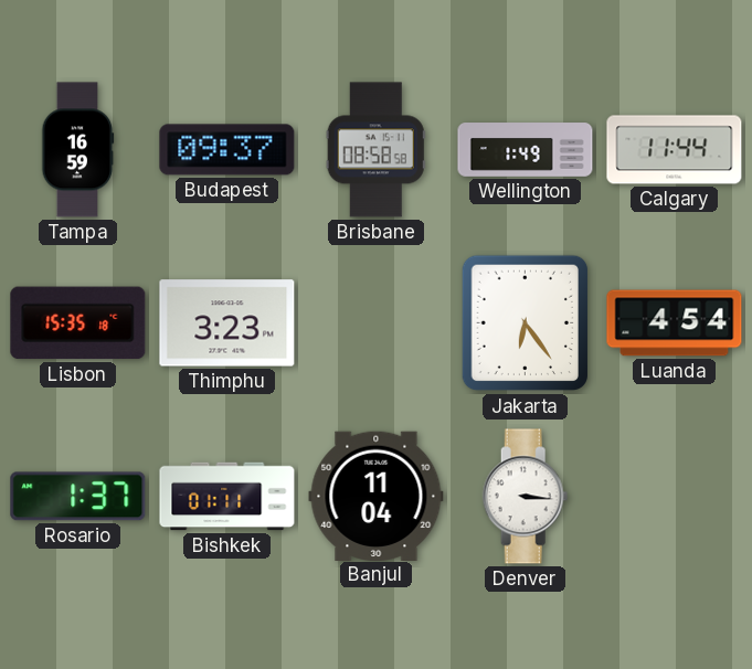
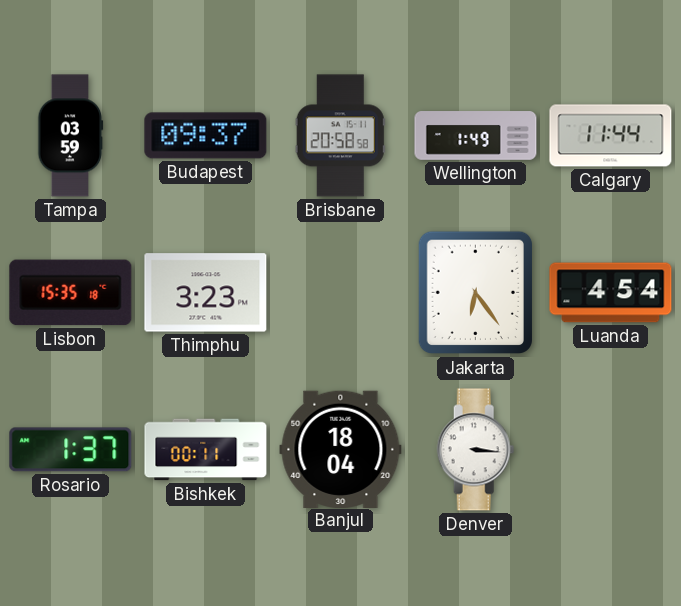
Tampa: 16:59 -> 03:59
Brisbane: 08:58 -> 20:58
Bishkek: 01:11 -> 00:11
Banjul: 11:04 -> 18:04
